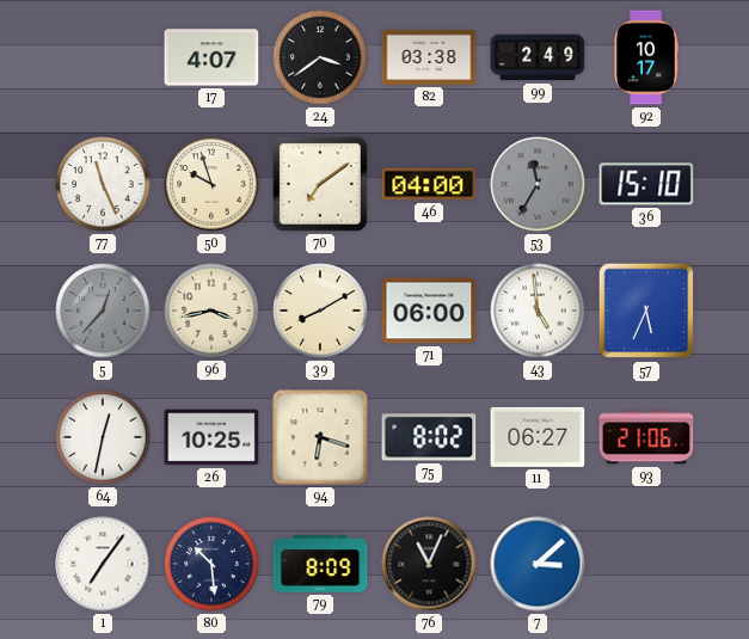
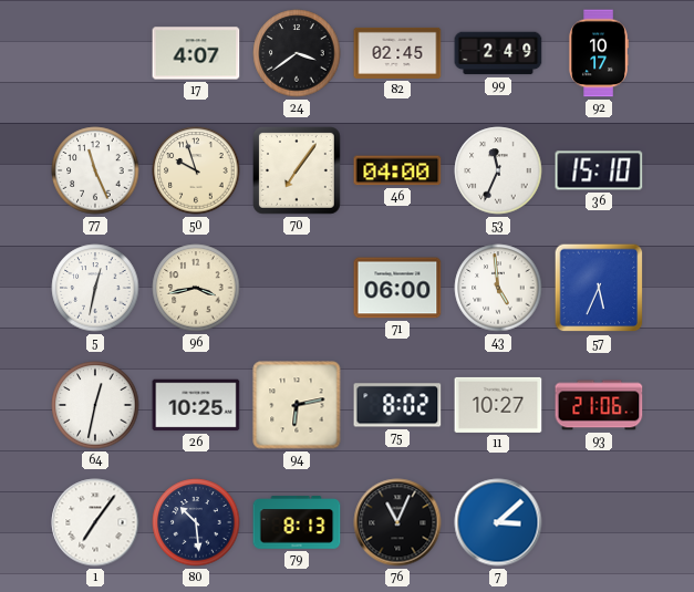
82: 03:38 -> 02:45
70: 7:09 -> 7:06
53: 11:35 -> 11:34
53 dial: grey -> white
5: 12:37 -> 12:32
5 dial: grey -> white
39: 8:10 -> none
94: 6:18 -> 6:13
11: 06:27 -> 10:27
79: 8:09 -> 8:13
